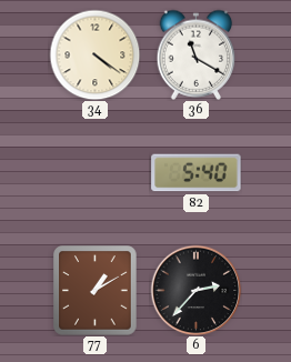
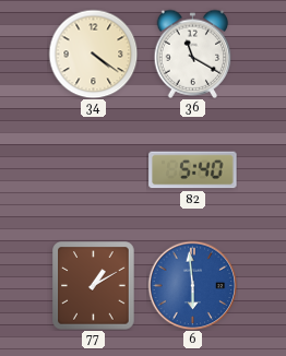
6: 2:37 -> 5:59
6 dial: black -> blue
